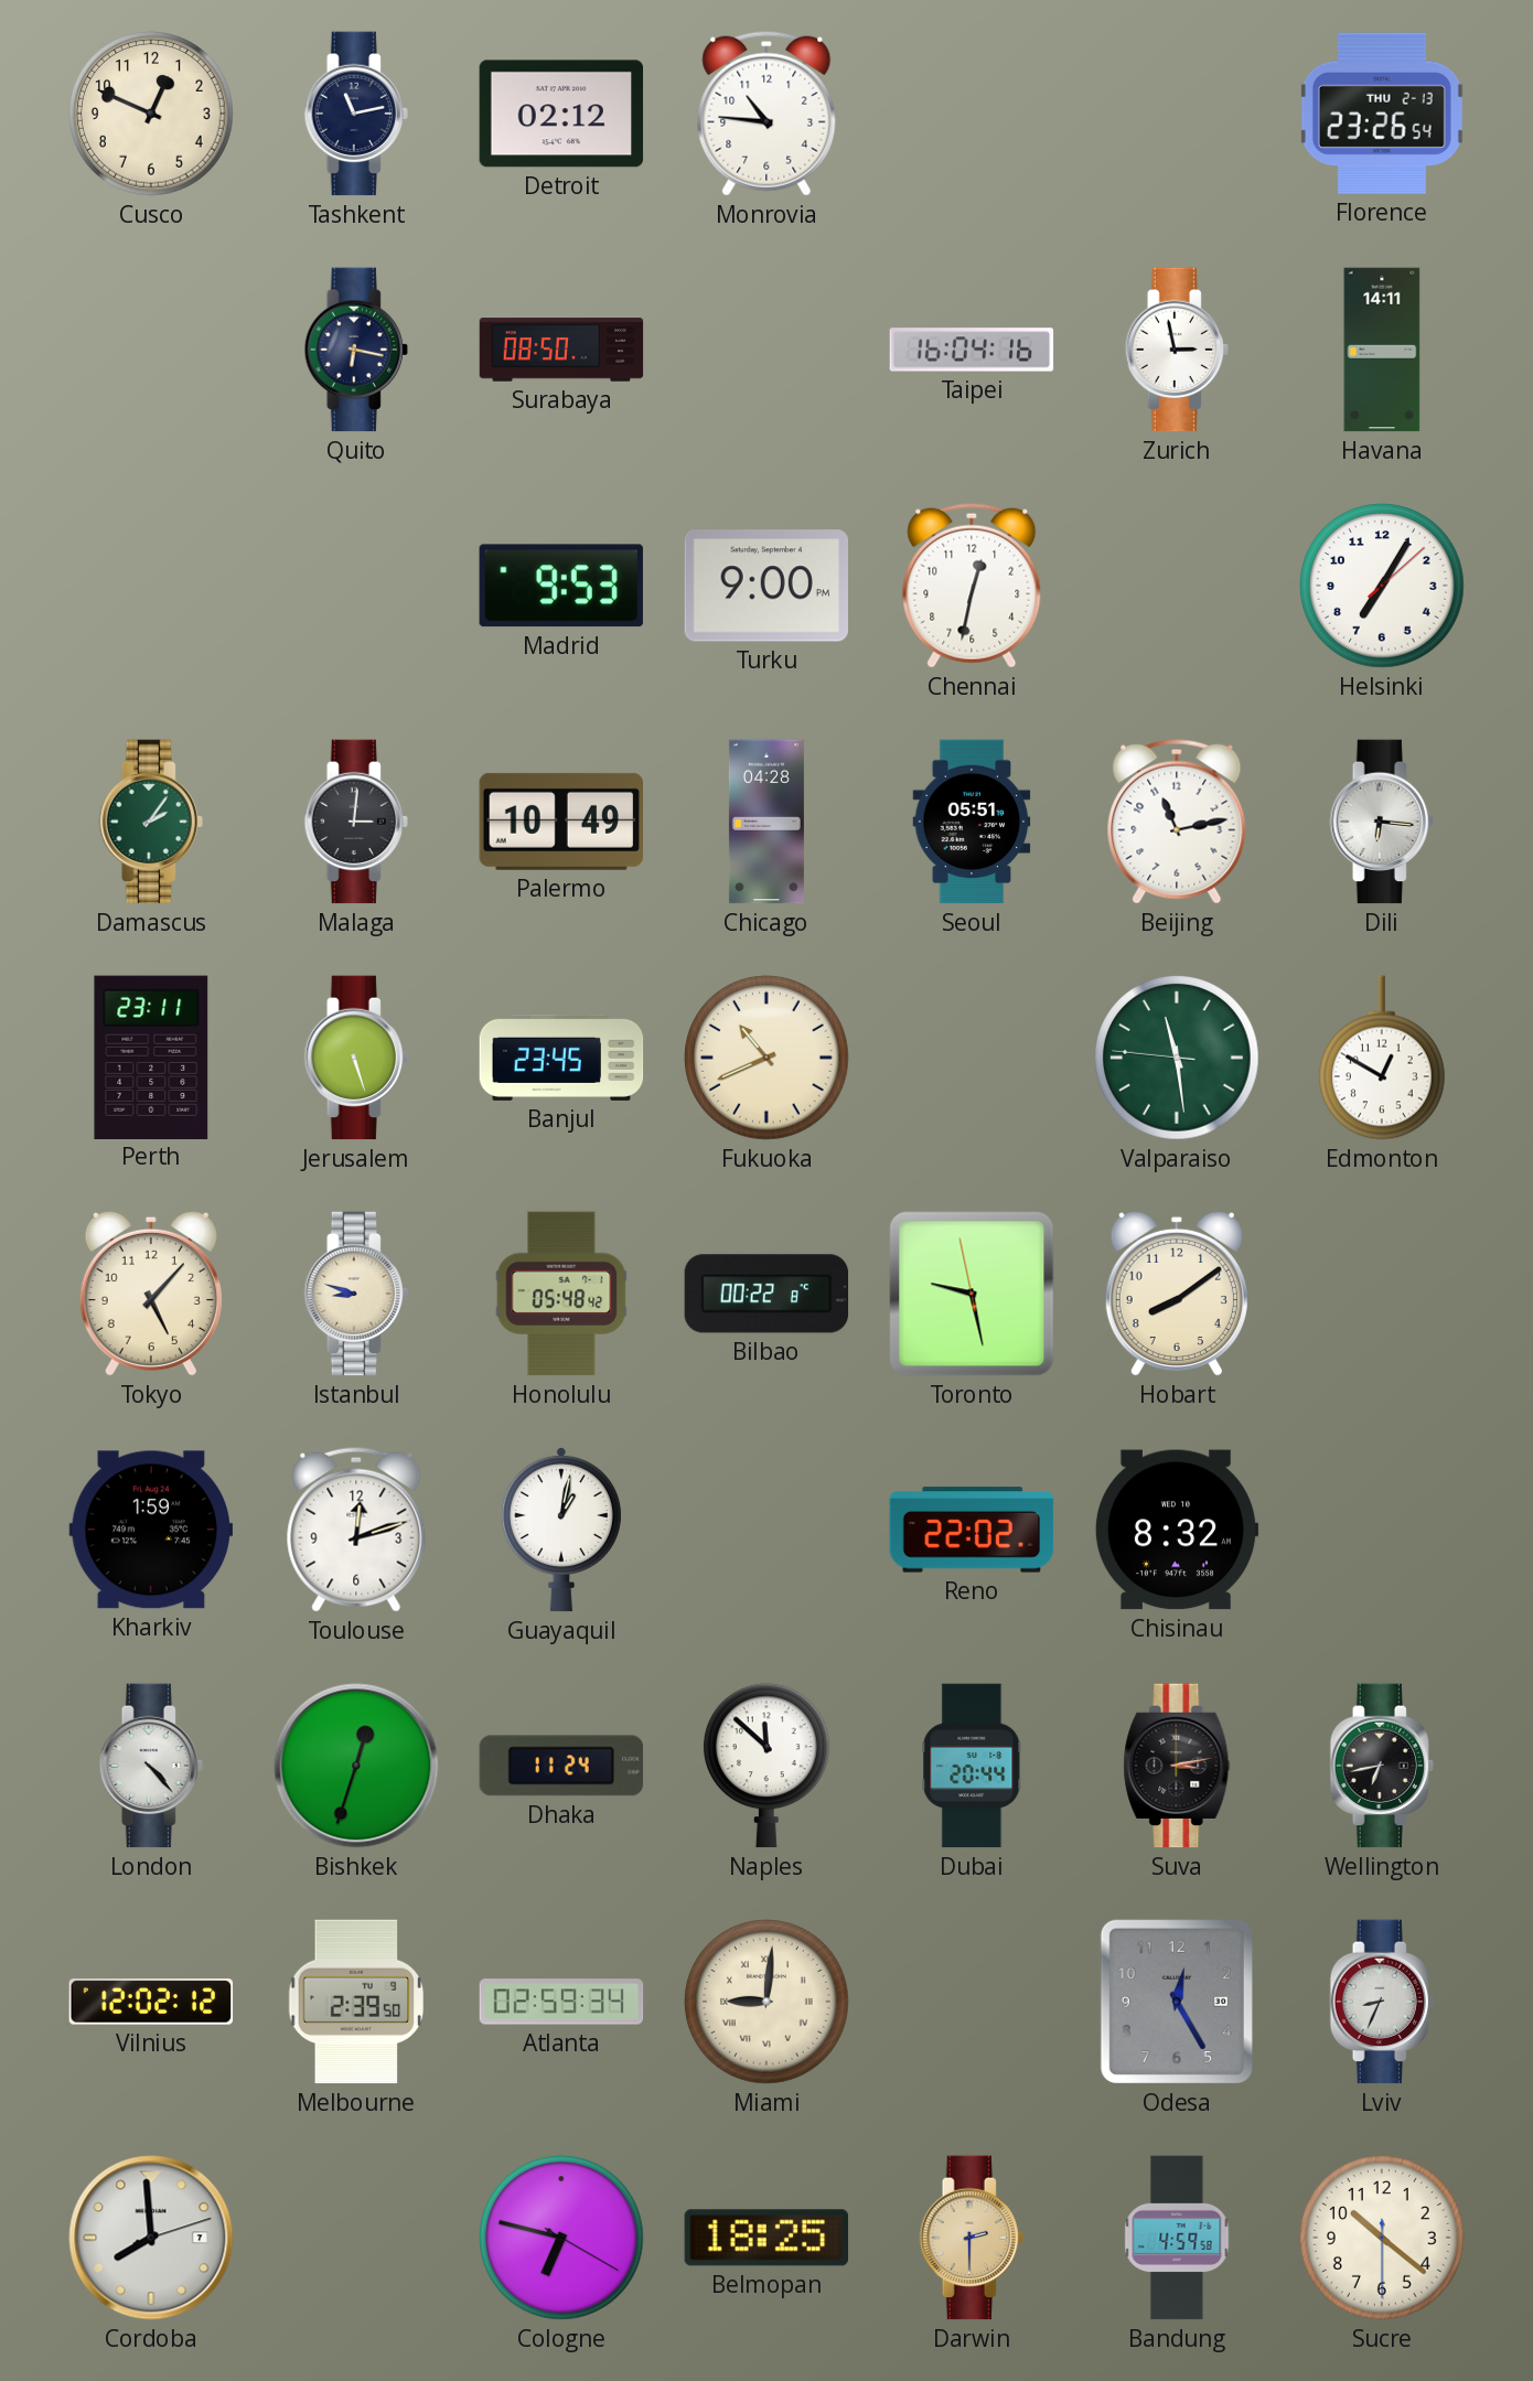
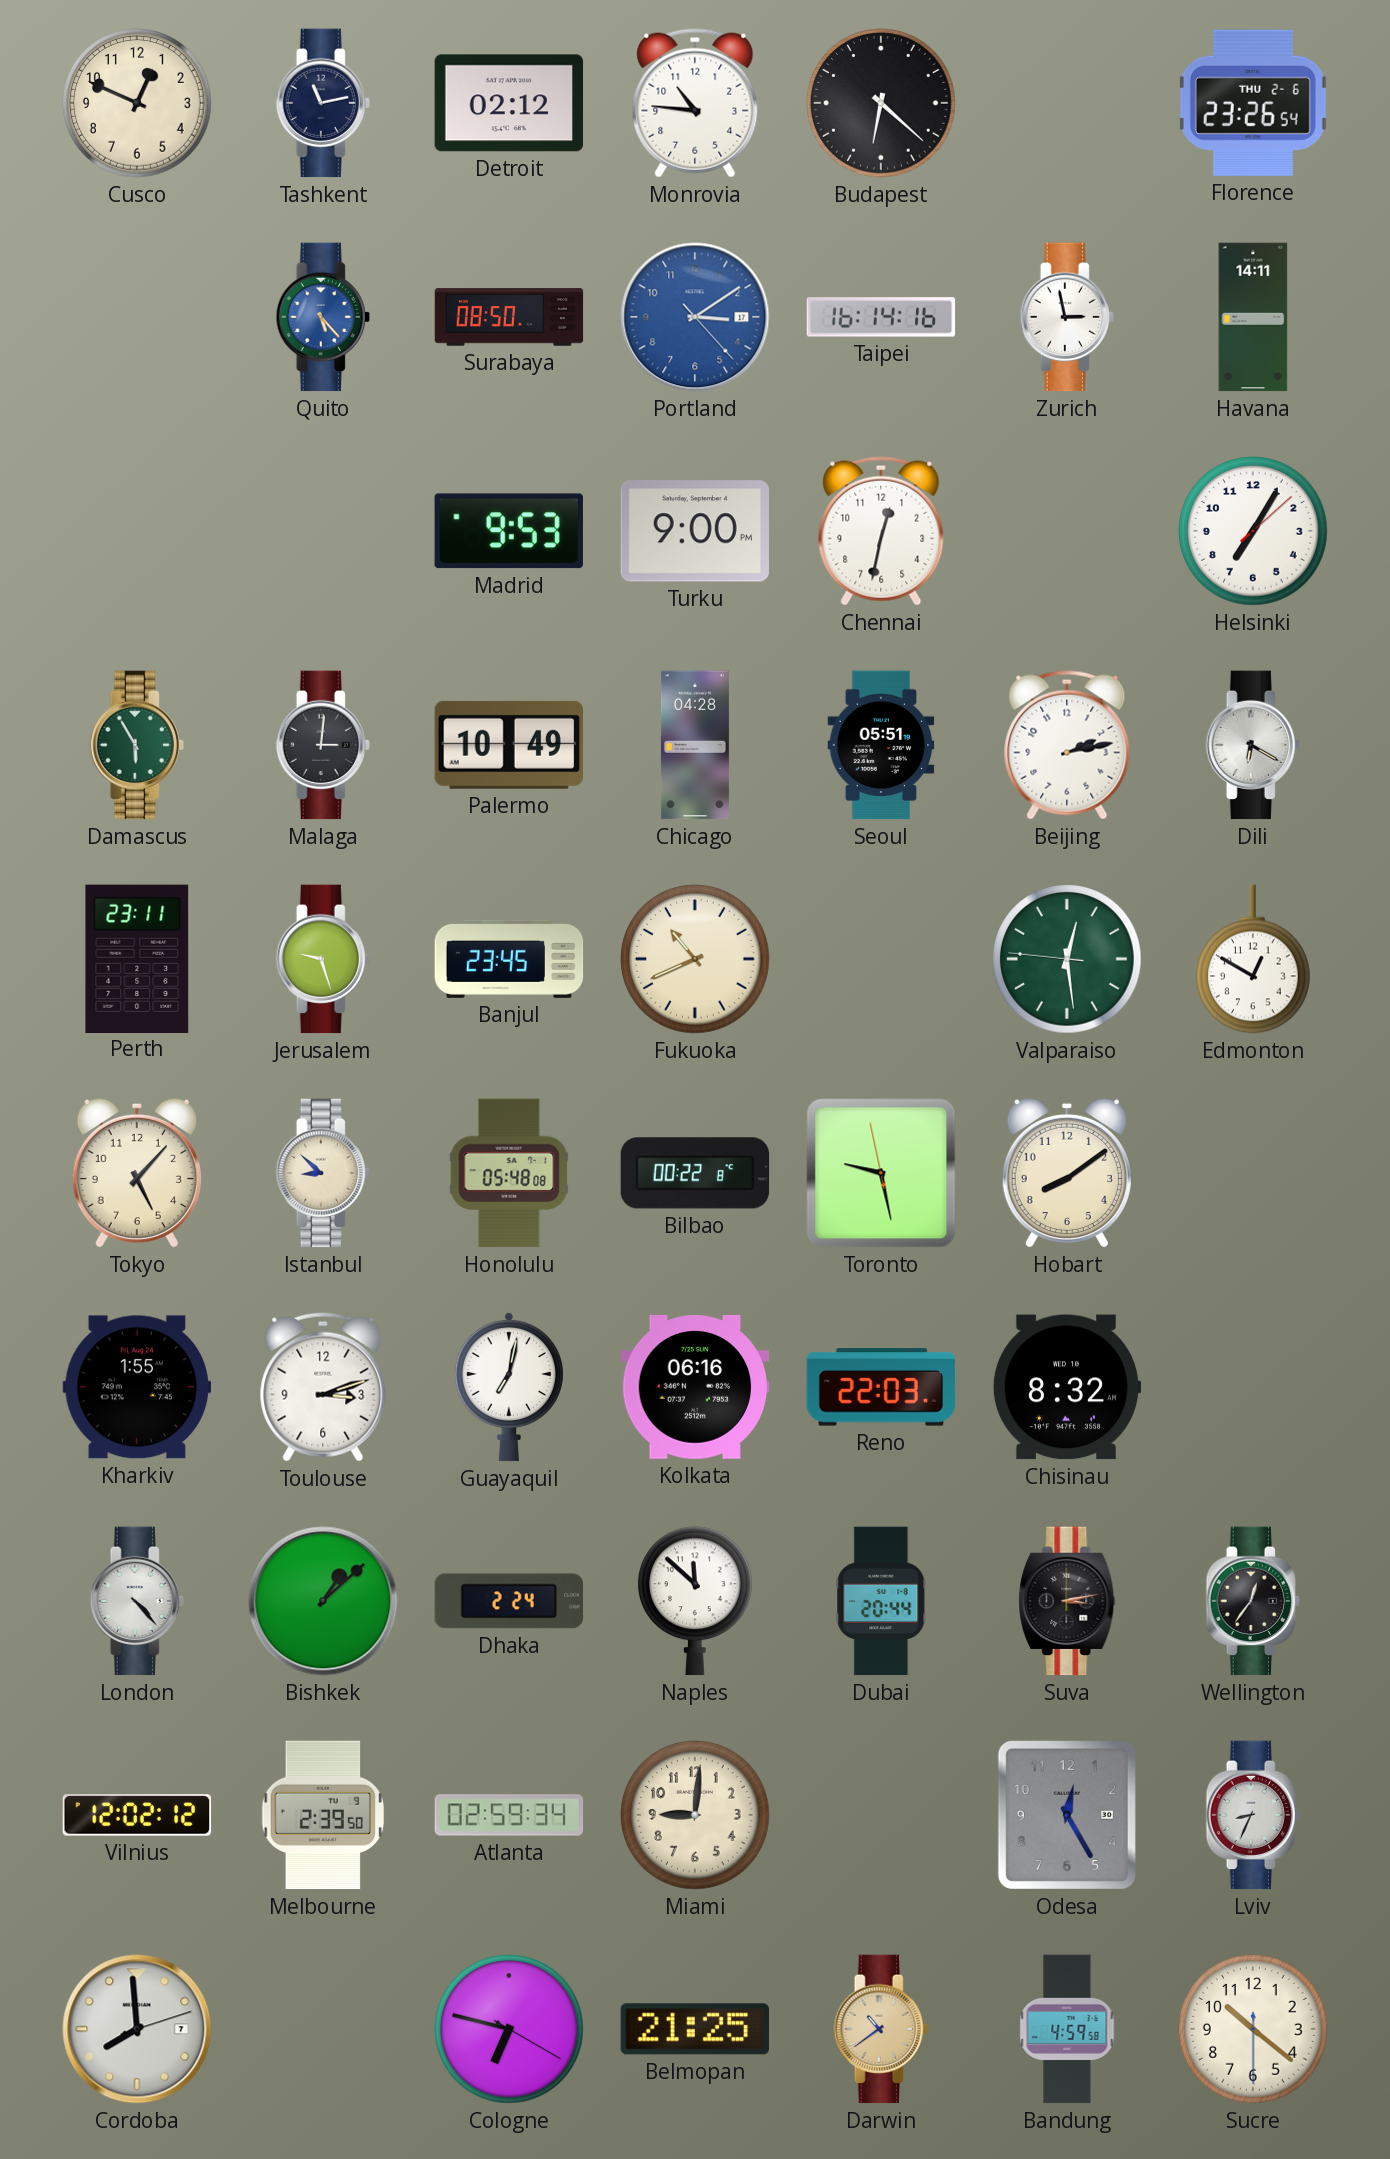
Budapest: none -> 6:22
Florence date: THU 2-13 -> THU 2-6
Quito: 6:17 -> 5:23
Quito dial: navy -> blue
Portland: none -> 3:09
Taipei: 16:04 -> 16:14
Damascus: 2:06 -> 5:55
Beijing: 11:13 -> 2:13
Dili: 6:16 -> 6:20
Jerusalem: 5:27 -> 9:27
Valparaiso: 11:28 -> 12:28
Istanbul: 8:48 -> 8:52
Honolulu: 05:48:42 -> 05:48:08
Kharkiv: 1:59 -> 1:55
Toulouse: 12:12 -> 3:12
Guayaquil: 1:02 -> 7:02
Kolkata: none -> 06:16
Reno: 22:02 -> 22:03
Bishkek: 12:33 -> 1:08
Dhaka: 11:24 -> 2:24
Wellington: 6:43 -> 12:36
Miami numerals: Roman -> Arabic
Belmopan: 18:25 -> 21:25
Darwin: 2:30 -> 10:39
